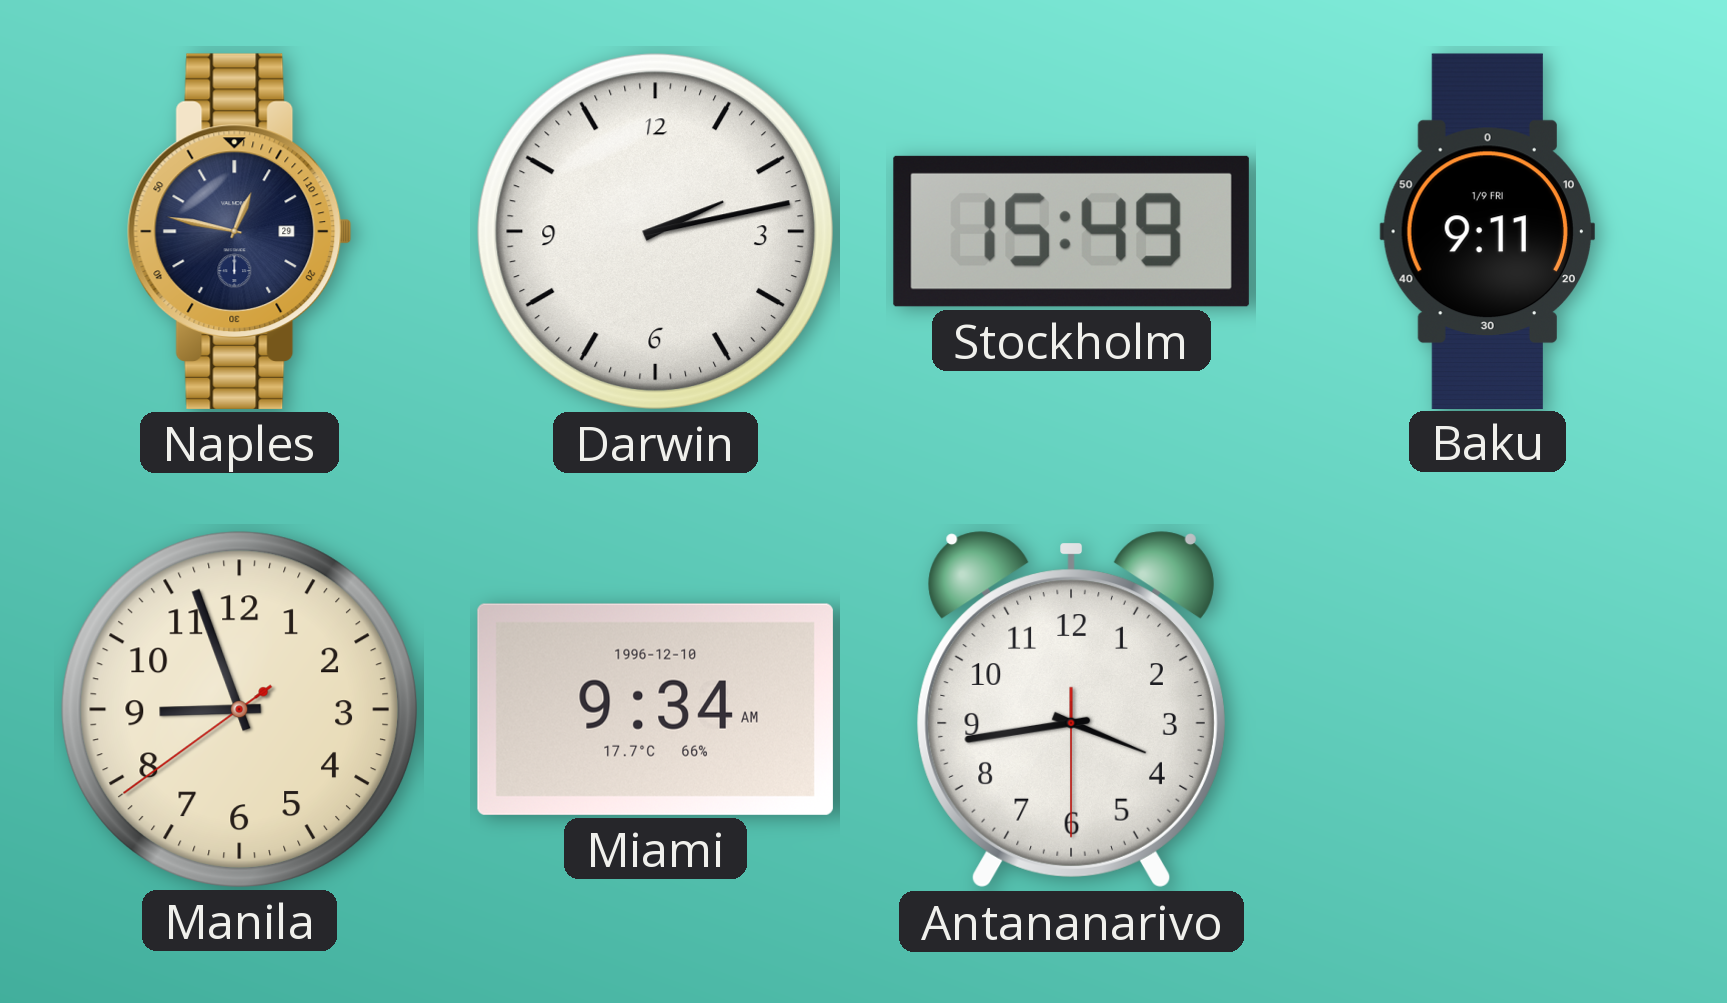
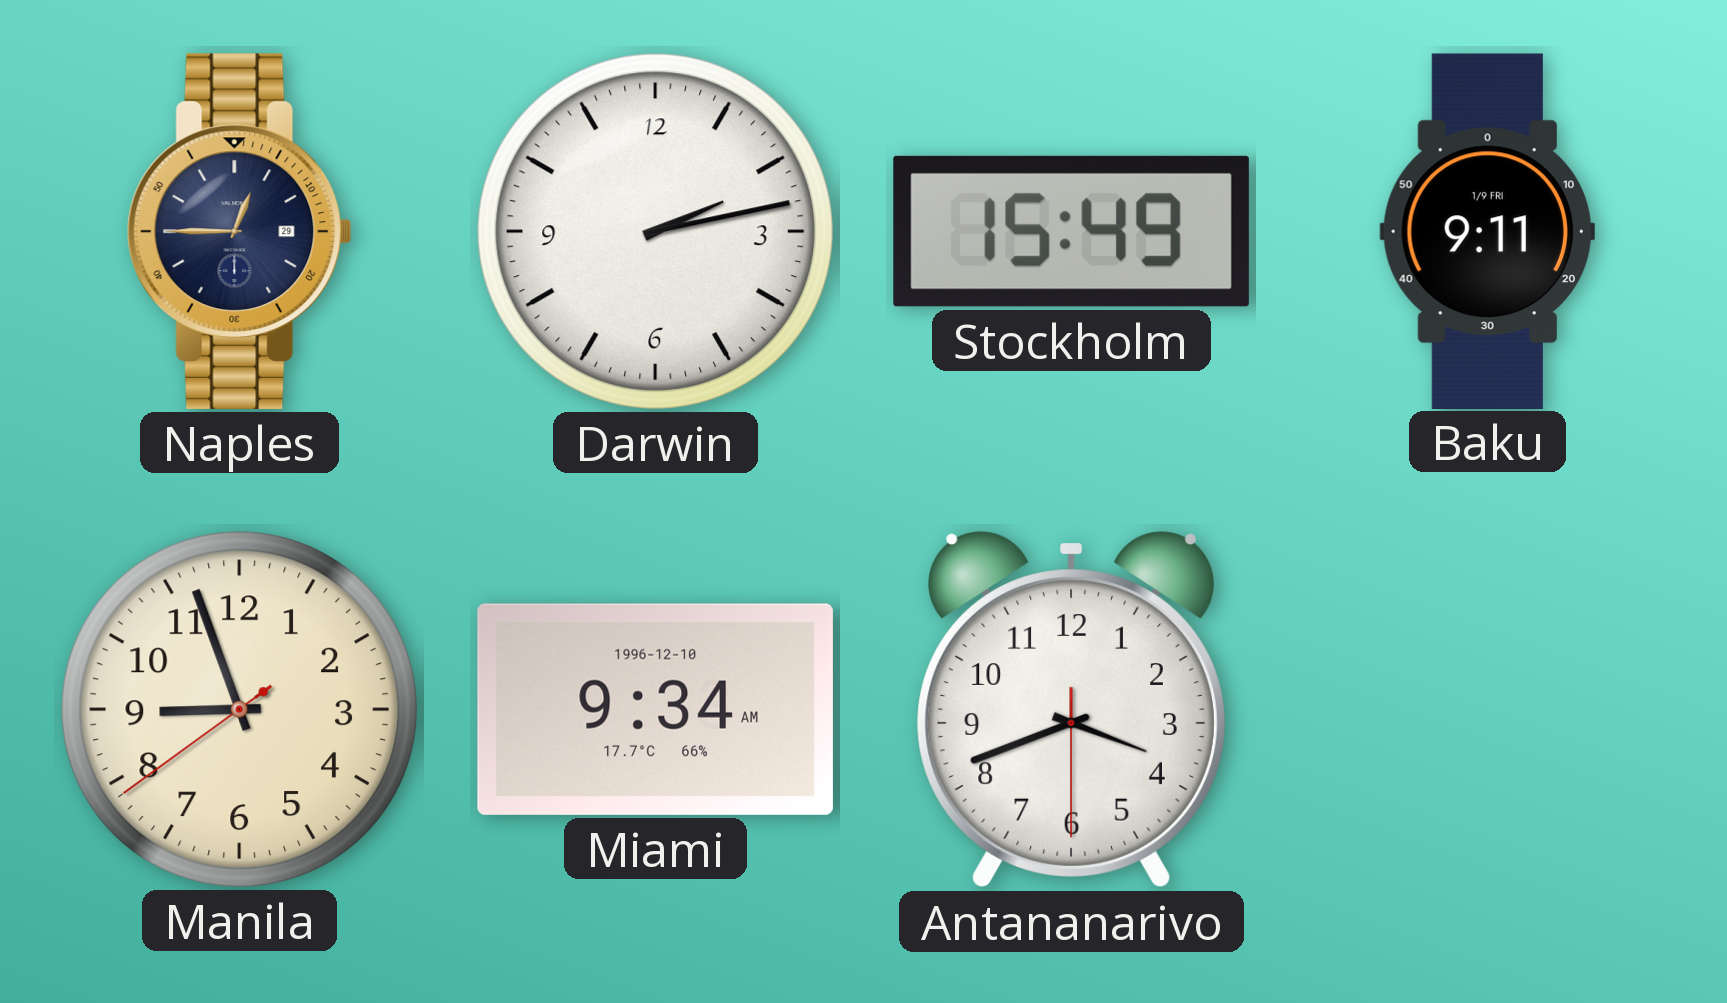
Naples: 12:47 -> 12:45
Antananarivo: 3:43 -> 3:41
